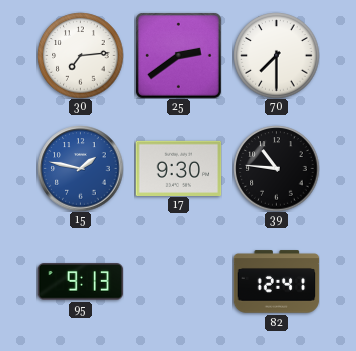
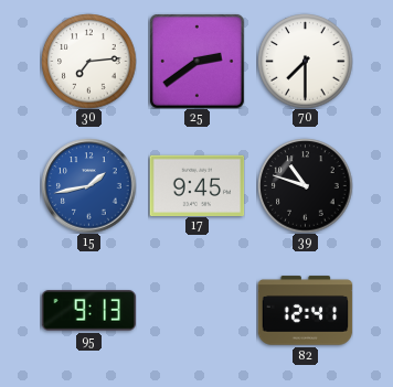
15: 1:47 -> 1:43
17: 9:30 -> 9:45
39: 10:46 -> 10:48
